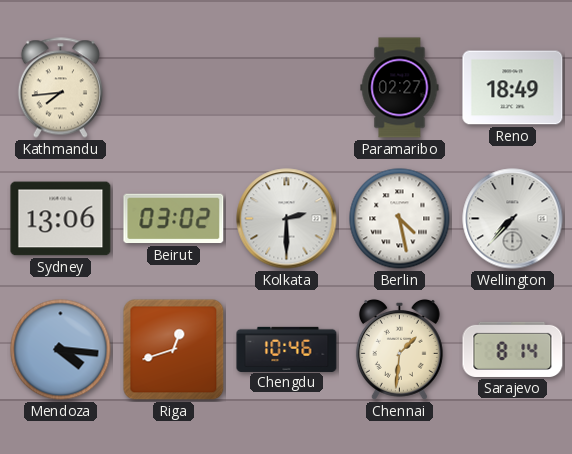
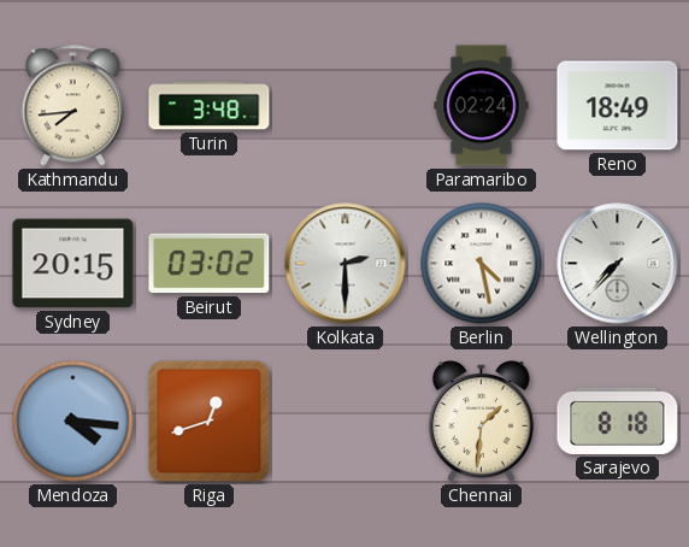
Turin: none -> 3:48
Paramaribo: 02:27 -> 02:24
Sydney: 13:06 -> 20:15
Chengdu: 10:46 -> none
Sarajevo: 8:14 -> 8:18
